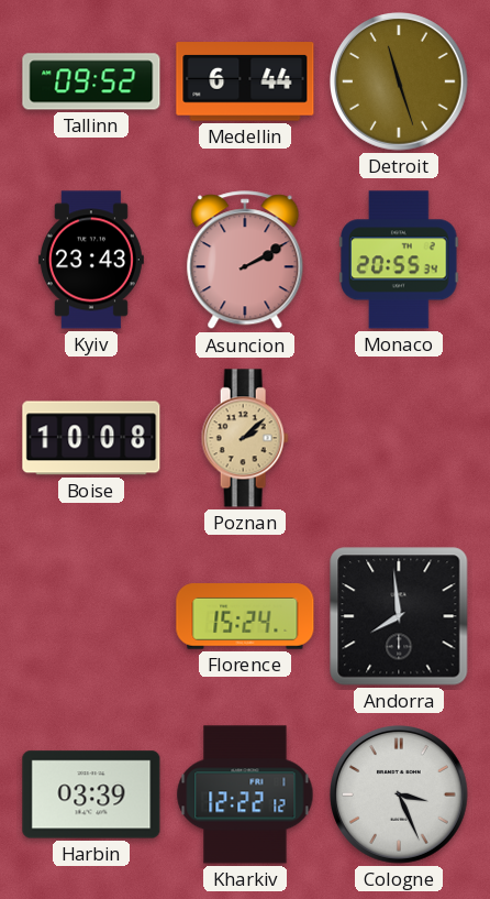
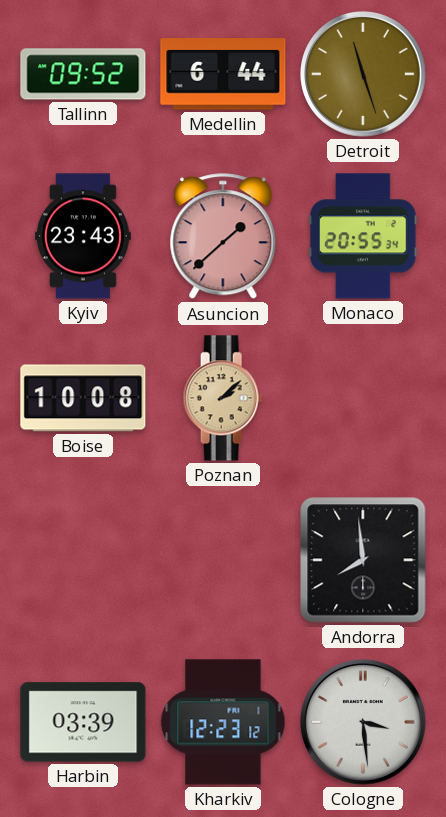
Asuncion: 2:10 -> 1:38
Florence: 15:24 -> none
Kharkiv: 12:22 -> 12:23
Cologne: 3:26 -> 3:29
